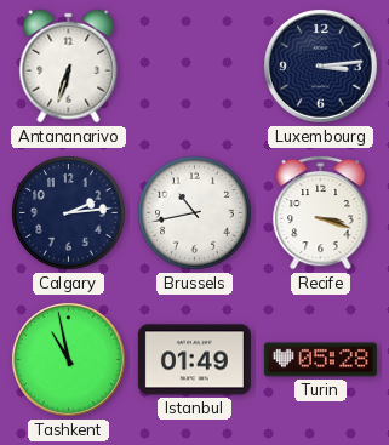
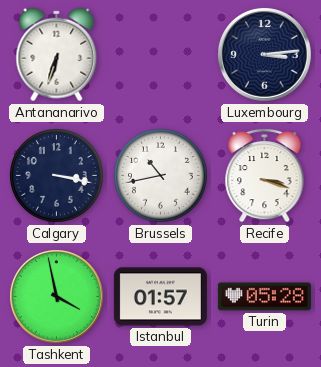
Calgary: 2:14 -> 3:17
Tashkent: 10:58 -> 3:58
Istanbul: 01:49 -> 01:57
